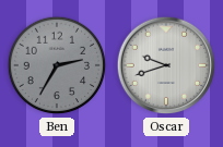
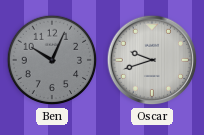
Ben: 2:35 -> 10:04
